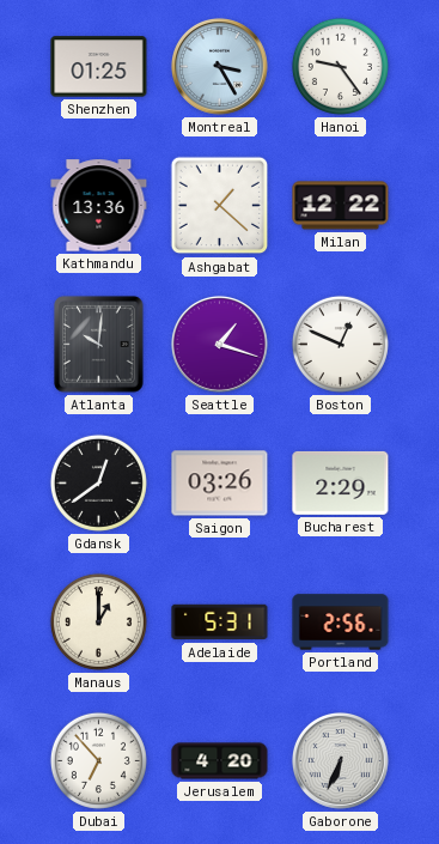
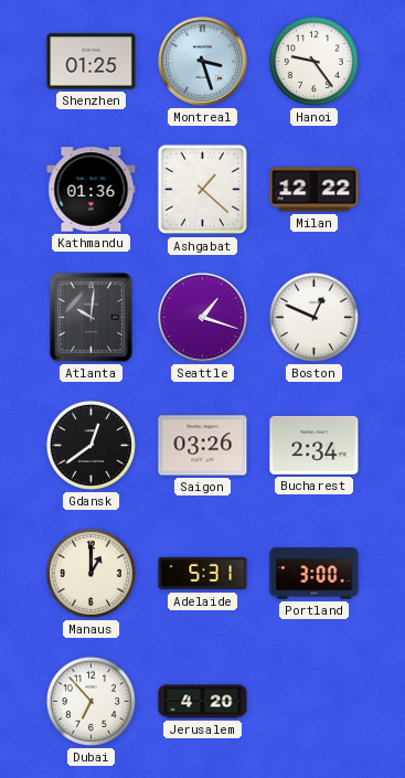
Montreal: 3:25 -> 3:27
Kathmandu: 13:36 -> 01:36
Bucharest: 2:29 -> 2:34
Portland: 2:56 -> 3:00
Gaborone: 6:34 -> none
